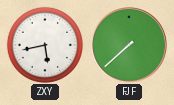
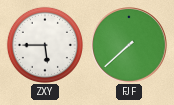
ZXY: 5:43 -> 5:45
